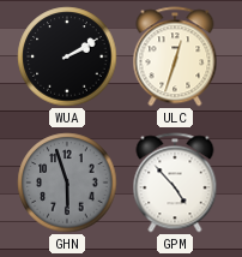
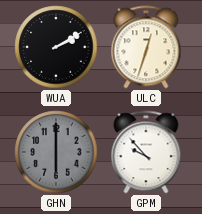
GHN: 5:57 -> 6:00
GPM: 4:53 -> 9:53
